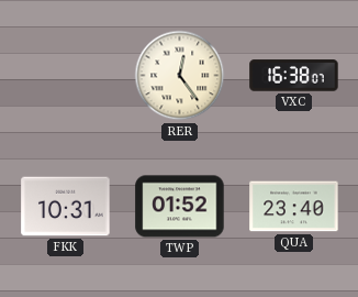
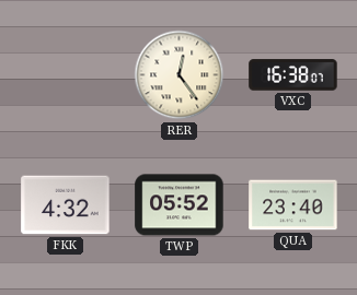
FKK: 10:31 -> 4:32
TWP: 01:52 -> 05:52
